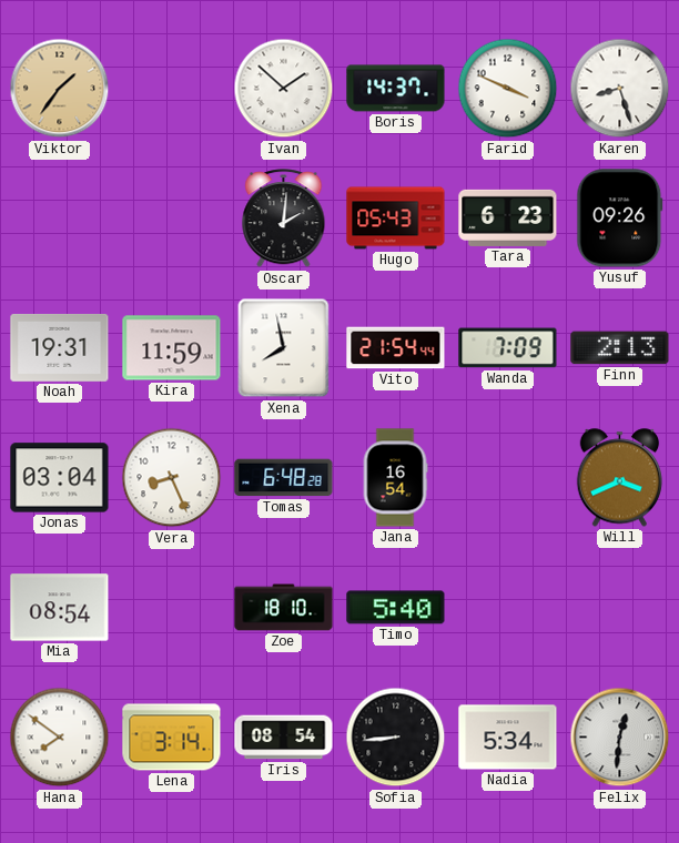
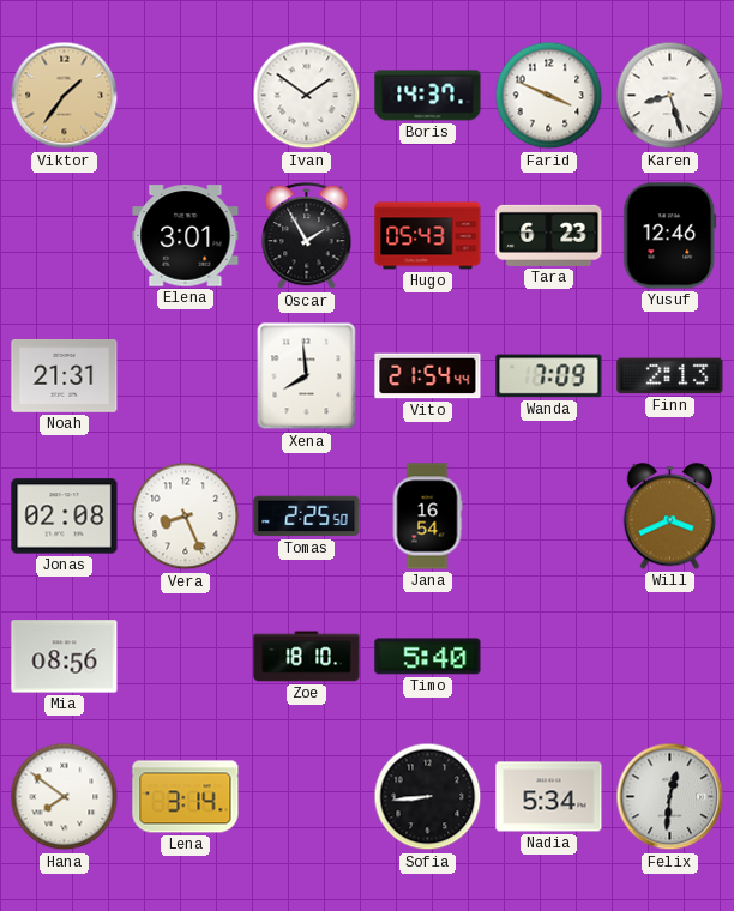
Ivan: 1:52 -> 1:51
Elena: none -> 3:01
Oscar: 2:01 -> 1:55
Yusuf: 09:26 -> 12:46
Noah: 19:31 -> 21:31
Kira: 11:59 -> none
Xena: 7:58 -> 7:59
Jonas: 03:04 -> 02:08
Tomas: 6:48 -> 2:25
Mia: 08:54 -> 08:56
Iris: 08:54 -> none
